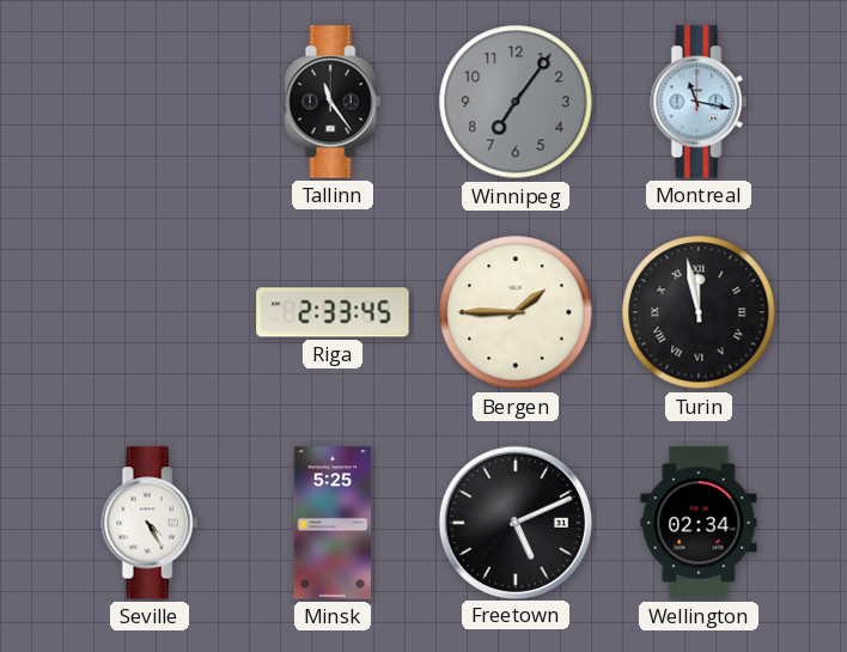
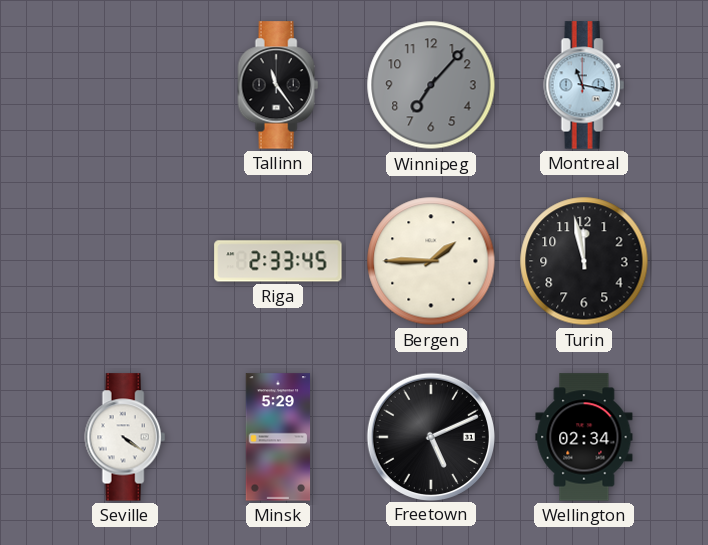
Winnipeg: 7:06 -> 7:07
Turin numerals: Roman -> Arabic
Seville: 4:25 -> 4:21
Minsk: 5:25 -> 5:29
